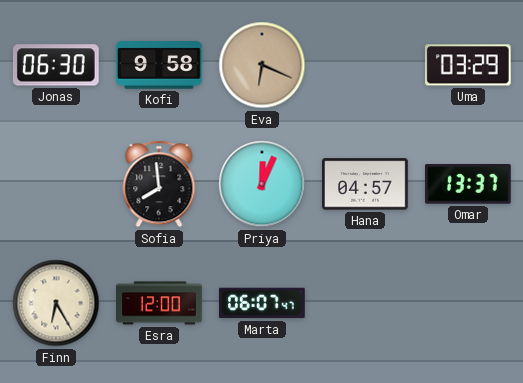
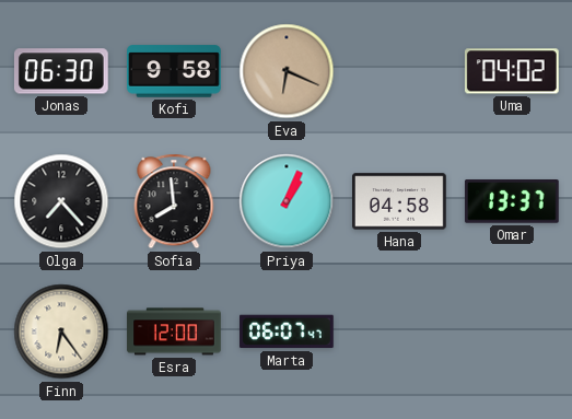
Uma: 03:29 -> 04:02
Olga: none -> 7:23
Priya: 12:04 -> 1:04
Hana: 04:57 -> 04:58
Finn: 6:25 -> 6:24
